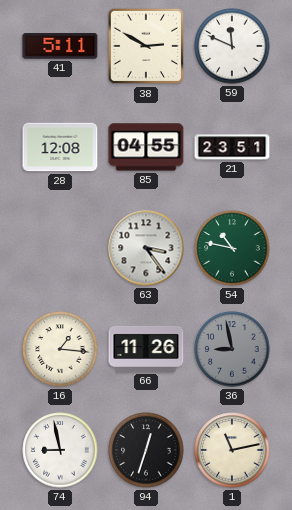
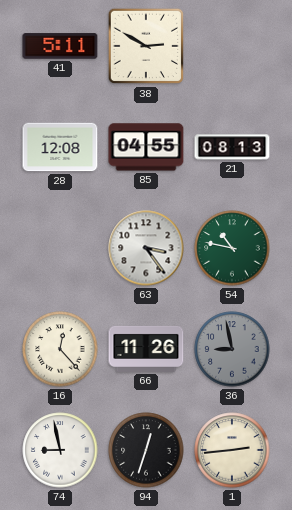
59: 11:49 -> none
21: 23:51 -> 08:13
16: 1:16 -> 12:23
1: 11:13 -> 2:44
